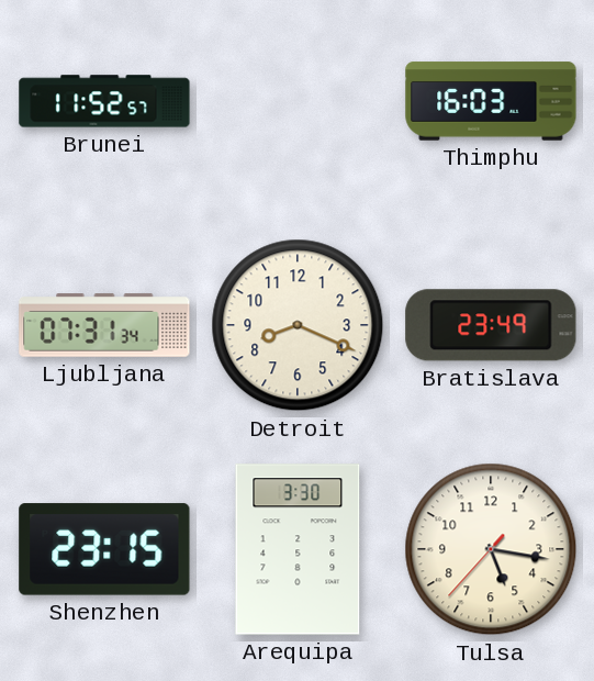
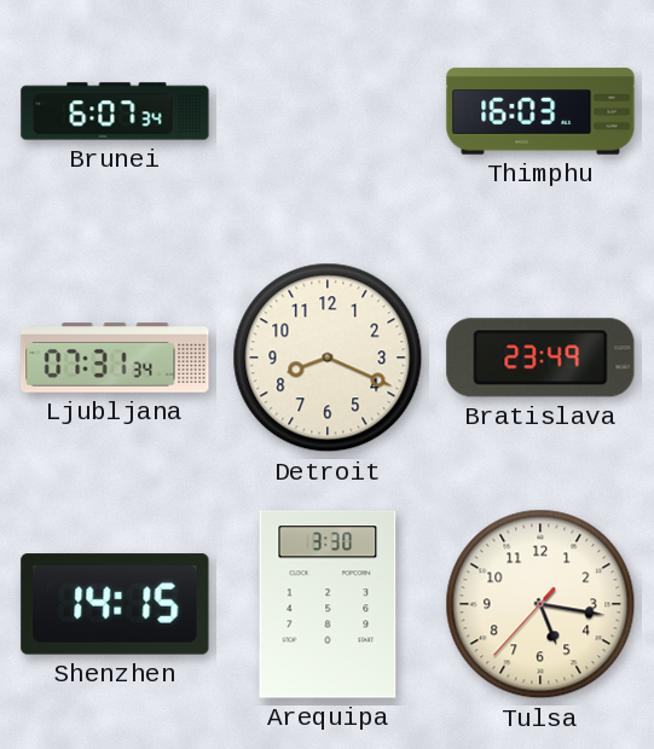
Brunei: 11:52 -> 6:07
Shenzhen: 23:15 -> 14:15
